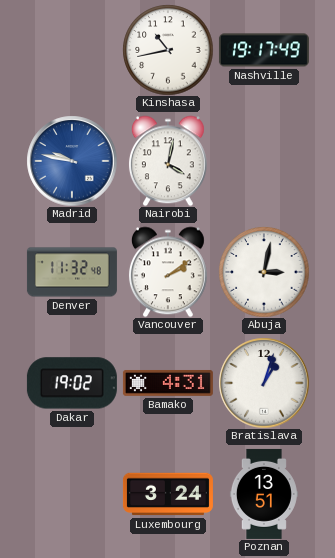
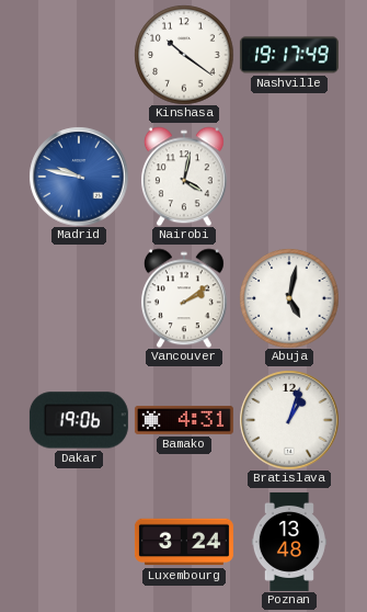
Kinshasa: 10:43 -> 10:21
Denver: 11:32 -> none
Abuja: 3:02 -> 5:02
Dakar: 19:02 -> 19:06
Poznan: 13:51 -> 13:48
